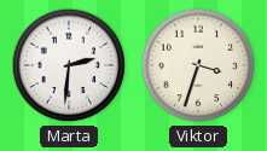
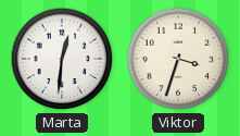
Marta: 2:31 -> 12:31
